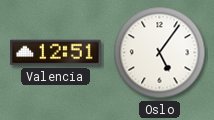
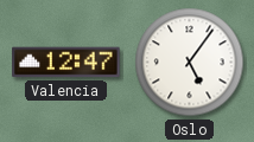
Valencia: 12:51 -> 12:47
